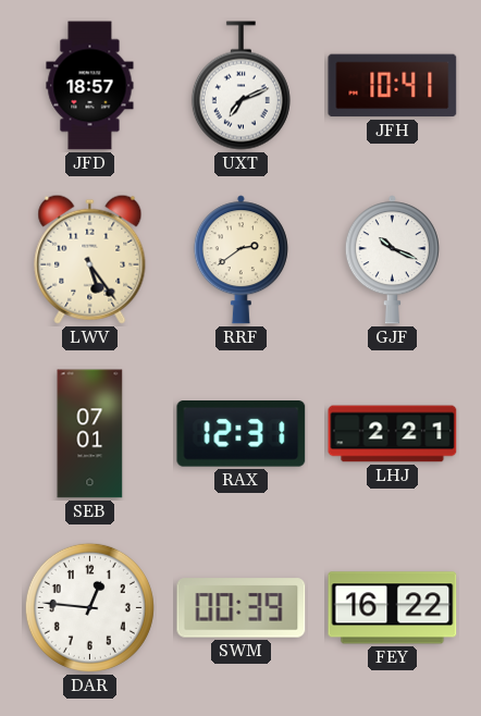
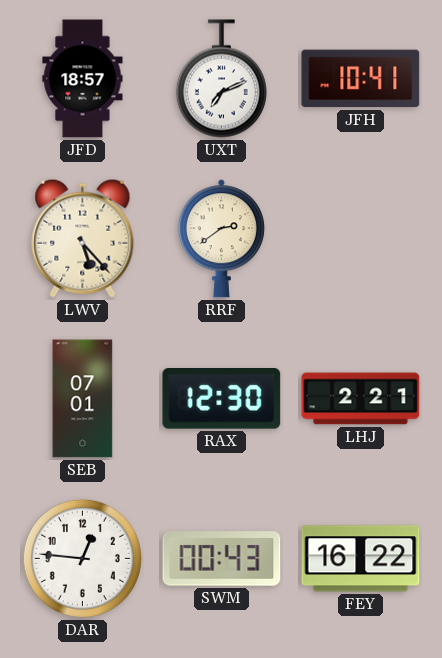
LWV: 5:24 -> 5:23
GJF: 10:19 -> none
RAX: 12:31 -> 12:30
SWM: 00:39 -> 00:43
